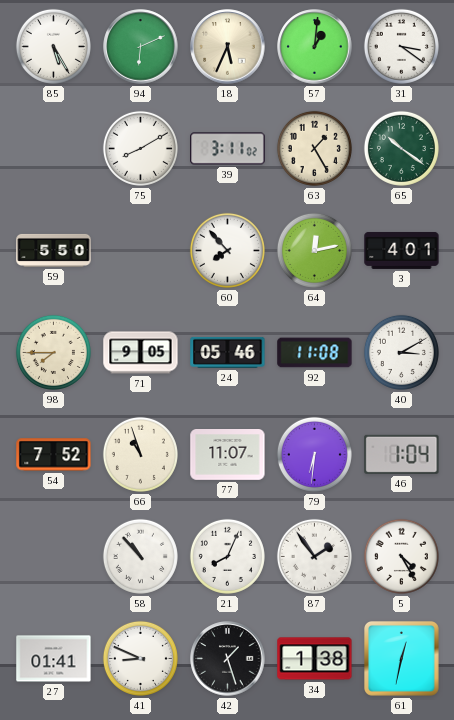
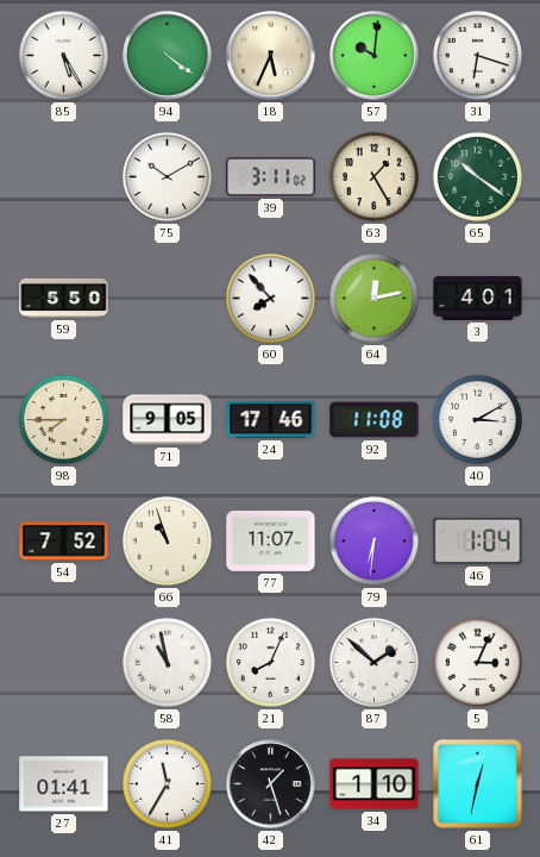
94: 6:11 -> 4:21
57: 1:01 -> 10:01
31: 3:21 -> 6:18
75: 8:10 -> 10:10
24: 05:46 -> 17:46
58: 10:53 -> 10:58
87: 1:54 -> 1:52
5: 4:25 -> 3:04
41: 8:49 -> 11:35
34: 1:38 -> 1:10
